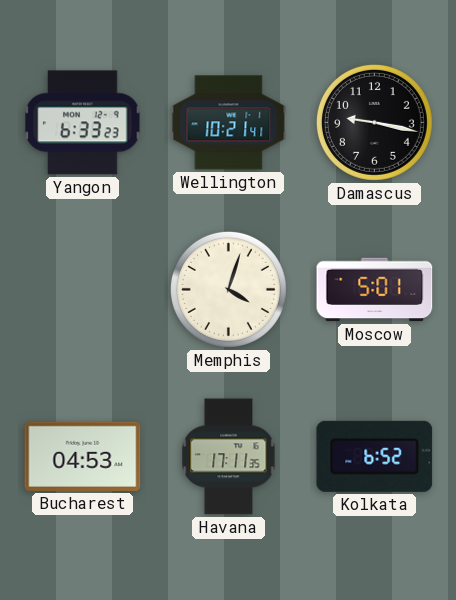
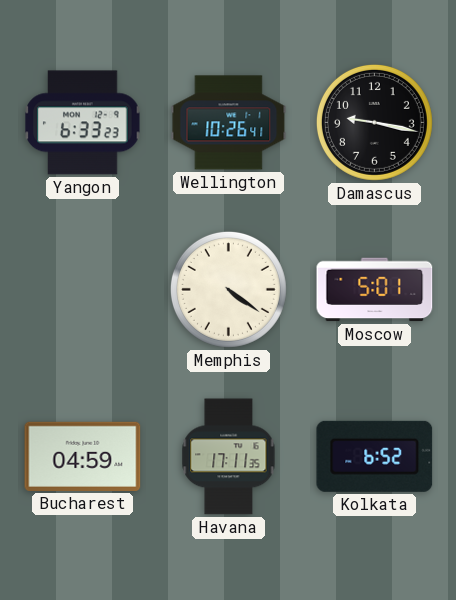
Wellington: 10:21 -> 10:26
Memphis: 4:03 -> 4:21
Bucharest: 04:53 -> 04:59
